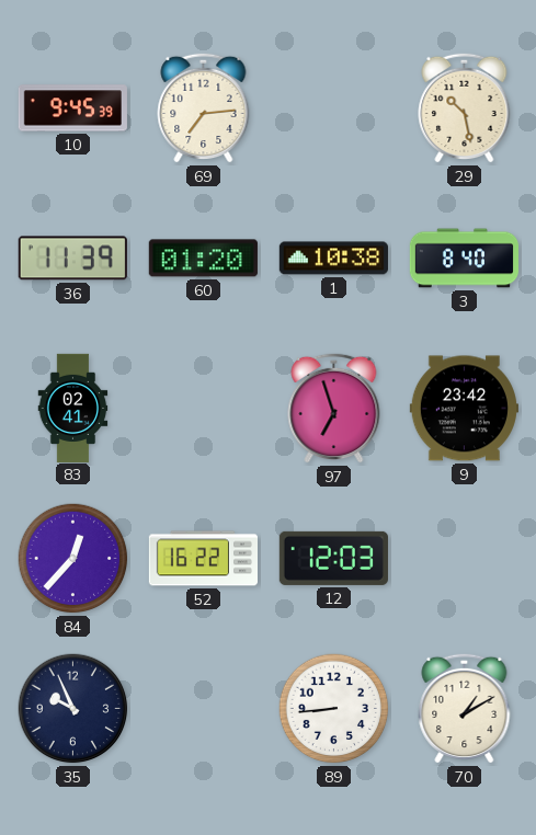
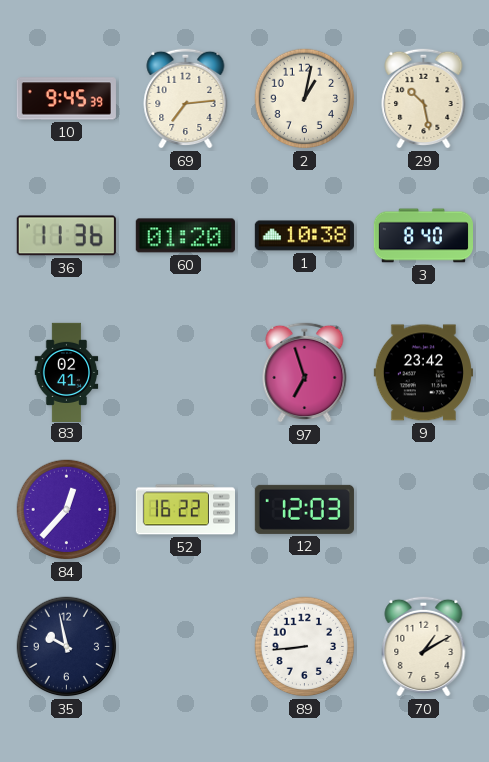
2: none -> 1:02
36: 11:39 -> 11:36
35: 9:56 -> 9:58
